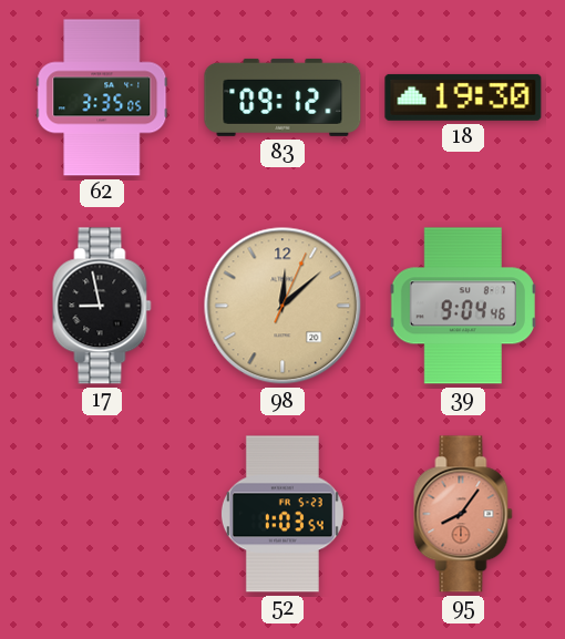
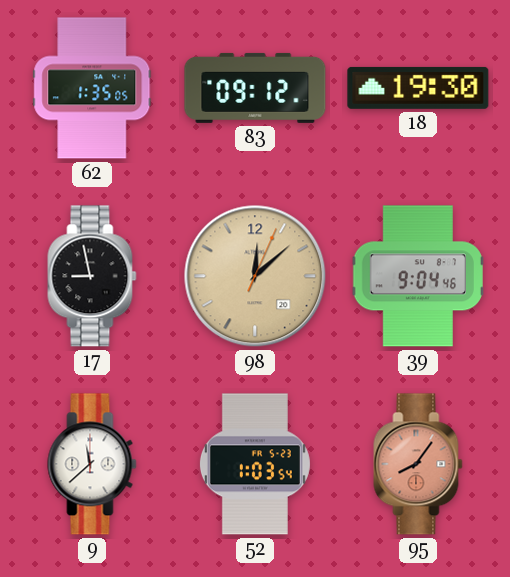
62: 3:35 -> 1:35
9: none -> 11:38
